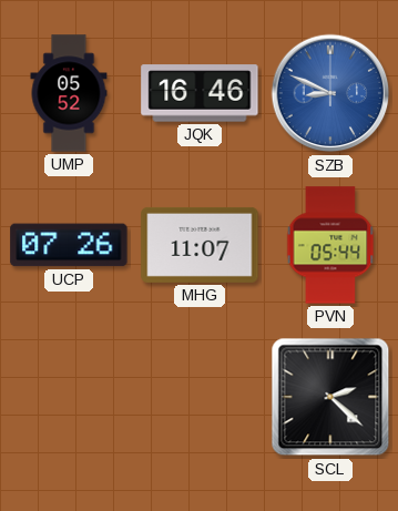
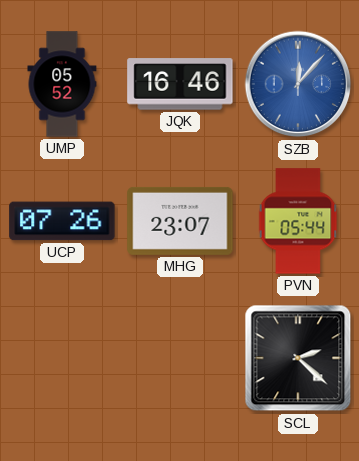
SZB: 8:49 -> 12:07
MHG: 11:07 -> 23:07
